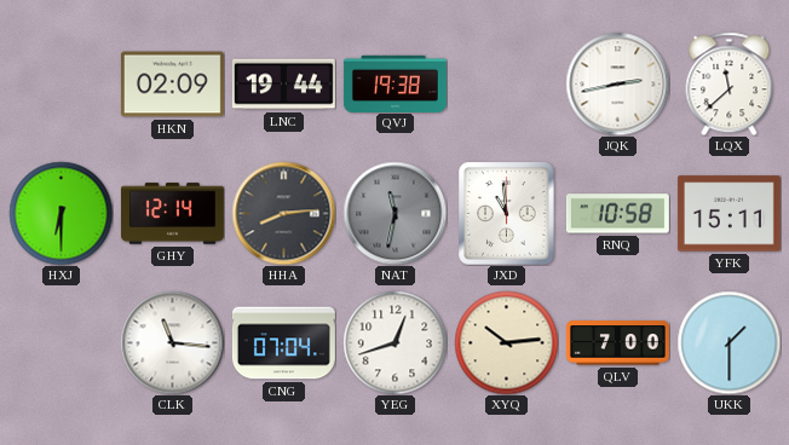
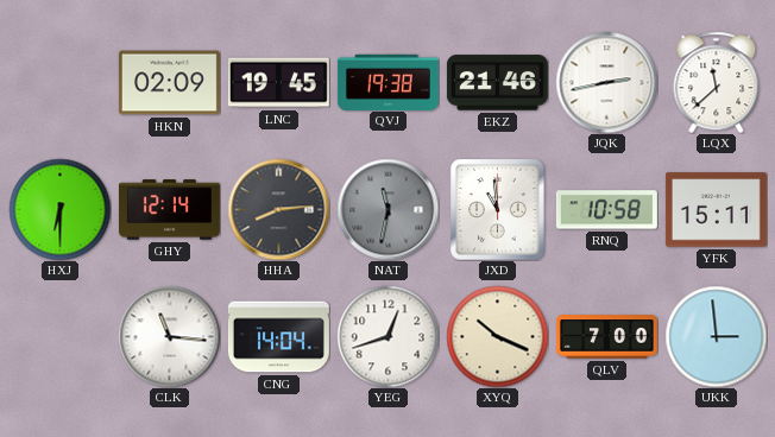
LNC: 19:44 -> 19:45
EKZ: none -> 21:46
CNG: 07:04 -> 14:04
XYQ: 10:14 -> 10:19
UKK: 1:30 -> 2:59
